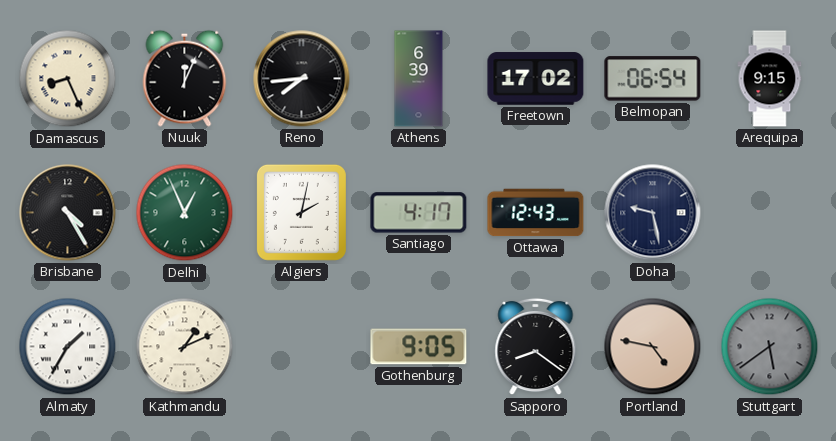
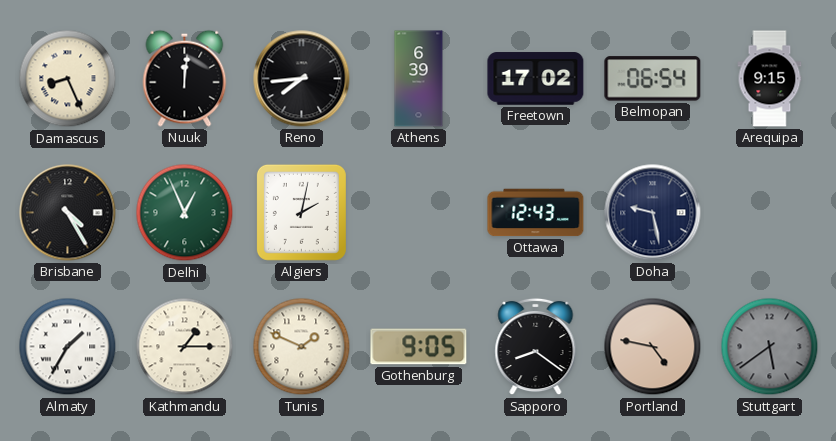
Nuuk: 12:04 -> 12:01
Santiago: 4:17 -> none
Kathmandu: 1:11 -> 1:15
Tunis: none -> 1:49
